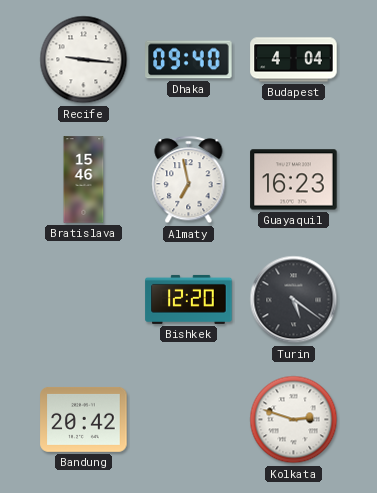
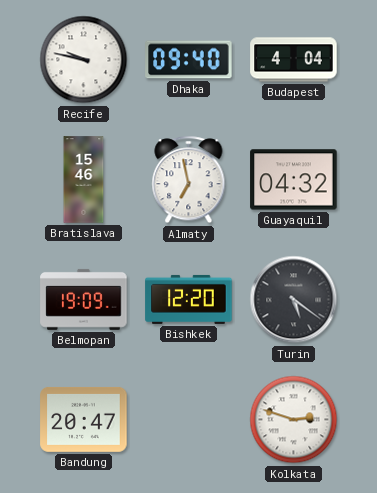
Recife: 9:16 -> 9:47
Guayaquil: 16:23 -> 04:32
Belmopan: none -> 19:09
Bandung: 20:42 -> 20:47
